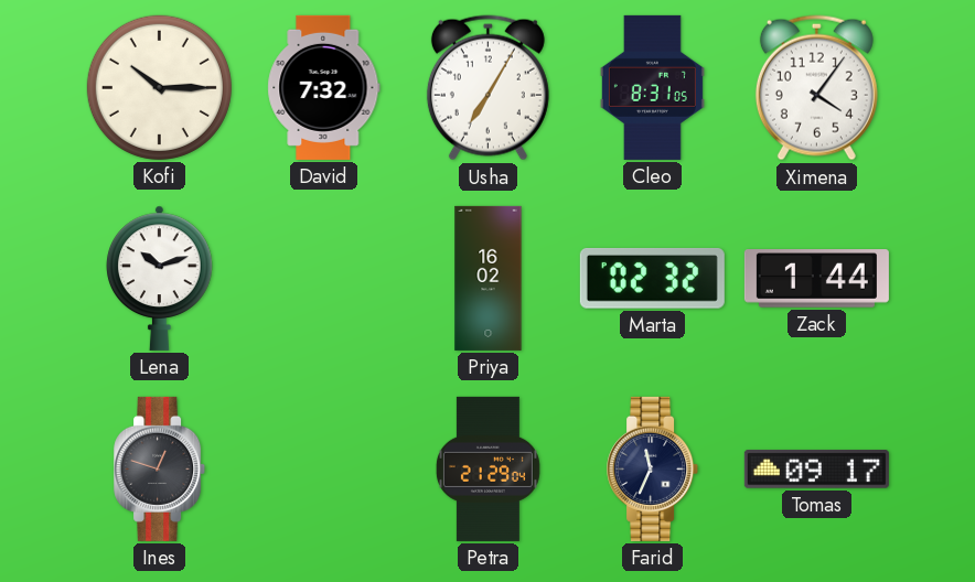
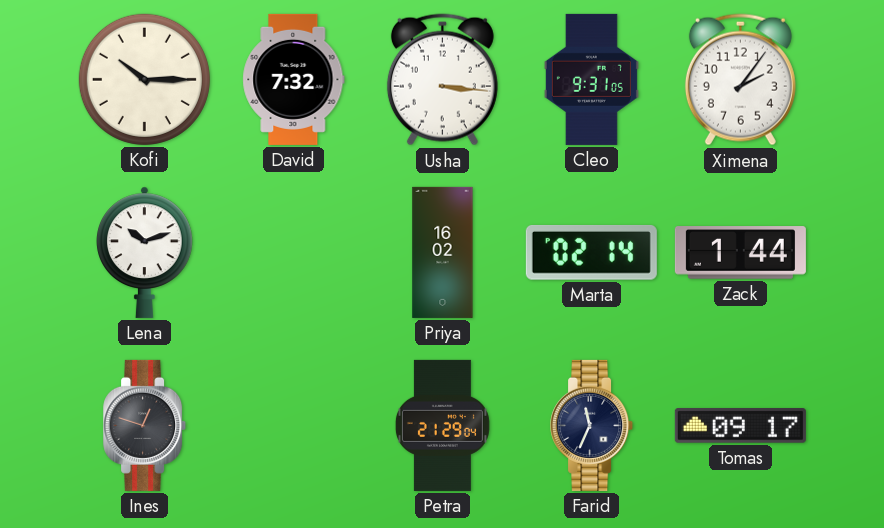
Usha: 7:05 -> 3:16
Cleo: 8:31 -> 9:31
Ximena: 4:06 -> 2:06
Marta: 02:32 -> 02:14
